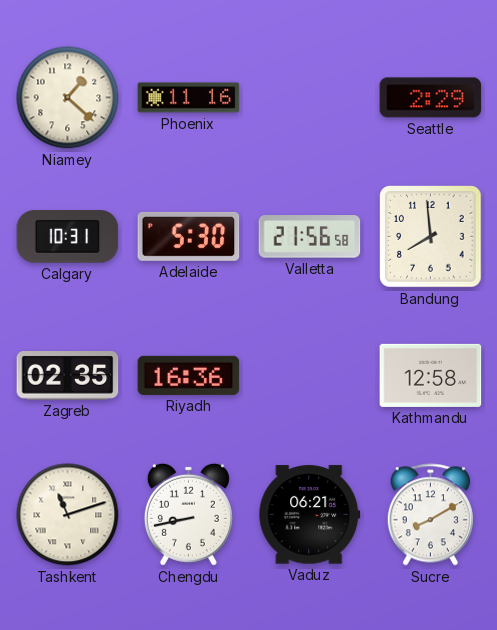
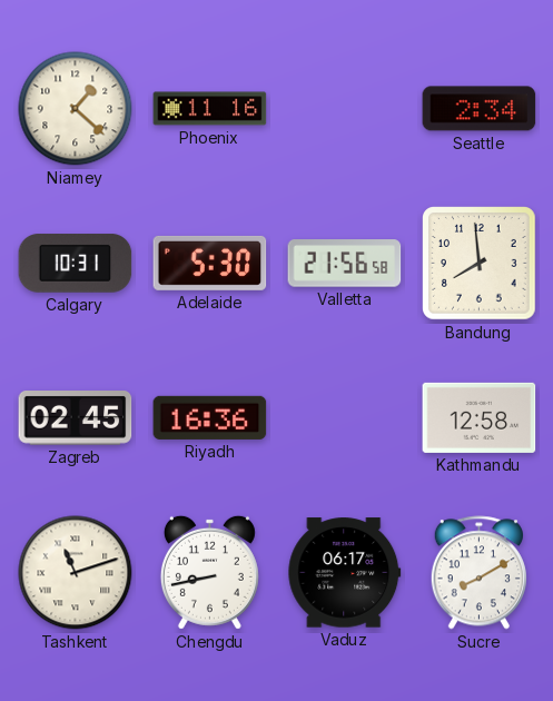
Seattle: 2:29 -> 2:34
Zagreb: 02:35 -> 02:45
Vaduz: 06:21 -> 06:17
